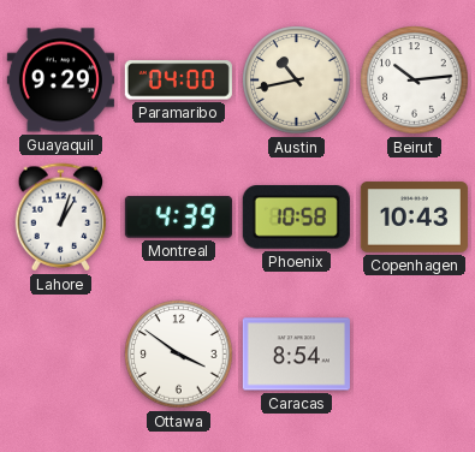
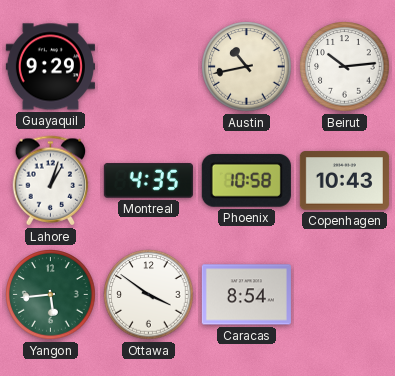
Paramaribo: 04:00 -> none
Montreal: 4:39 -> 4:35
Yangon: none -> 5:44
